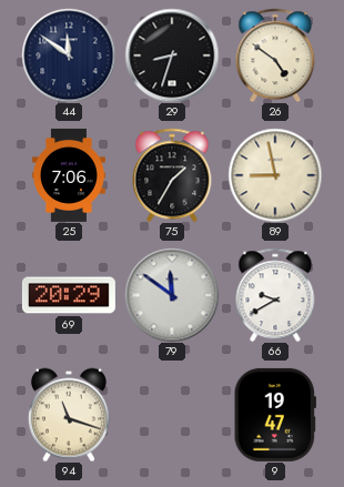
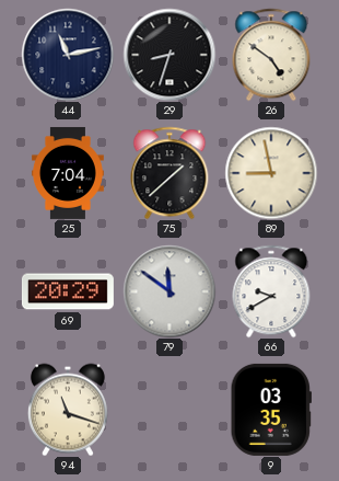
44: 11:51 -> 11:13
25: 7:06 -> 7:04
75: 1:35 -> 1:38
9: 19:47 -> 03:35
